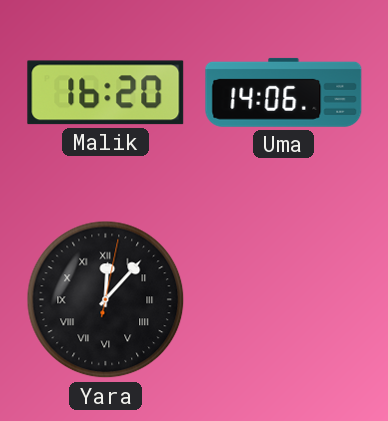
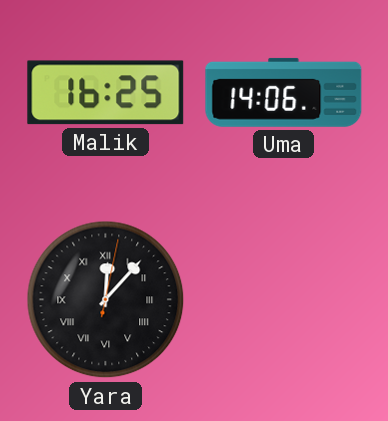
Malik: 16:20 -> 16:25
